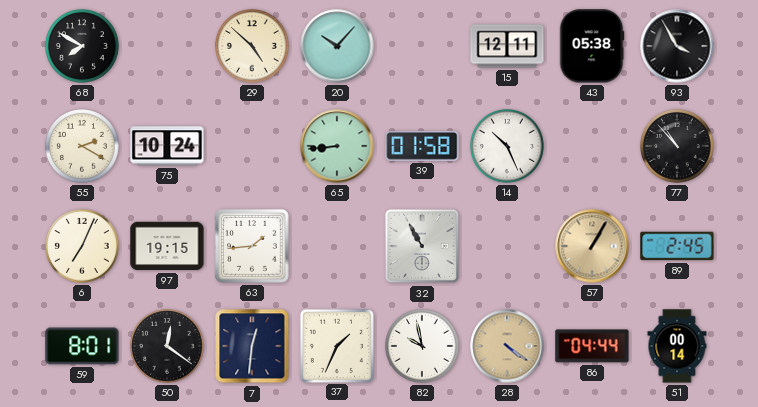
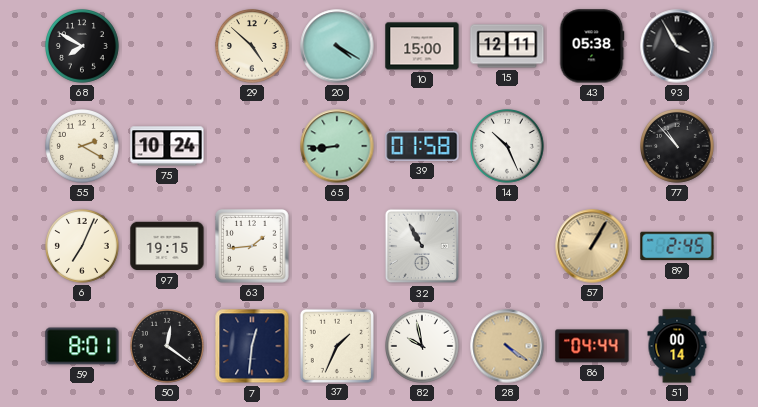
20: 10:07 -> 4:20
10: none -> 15:00
